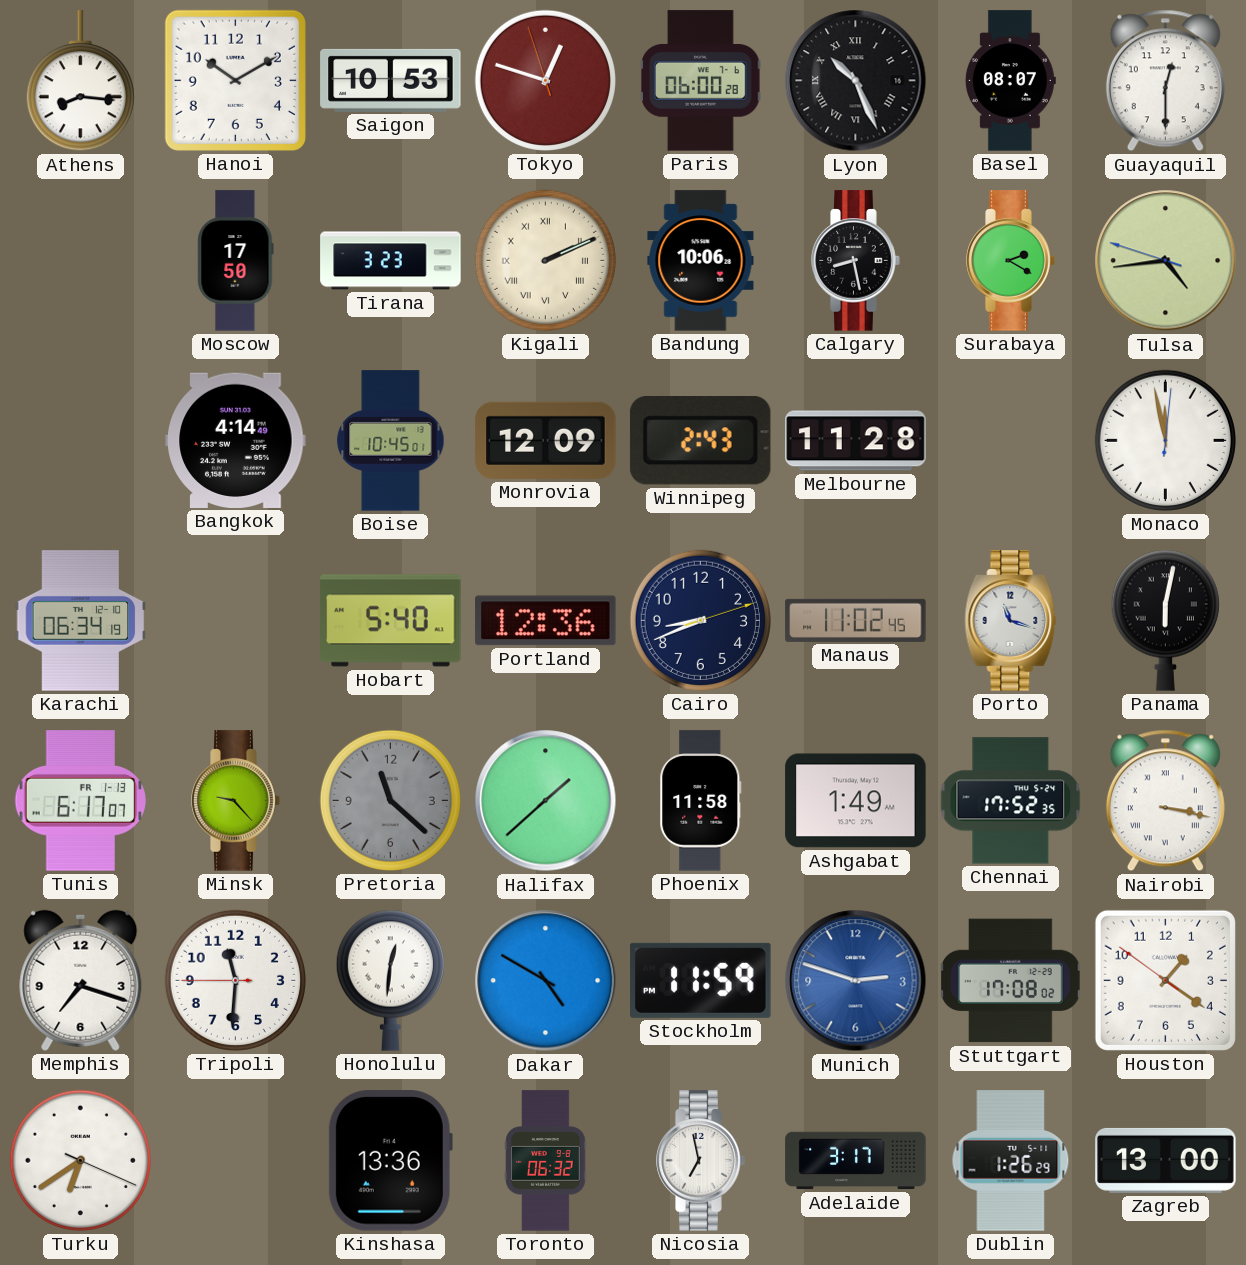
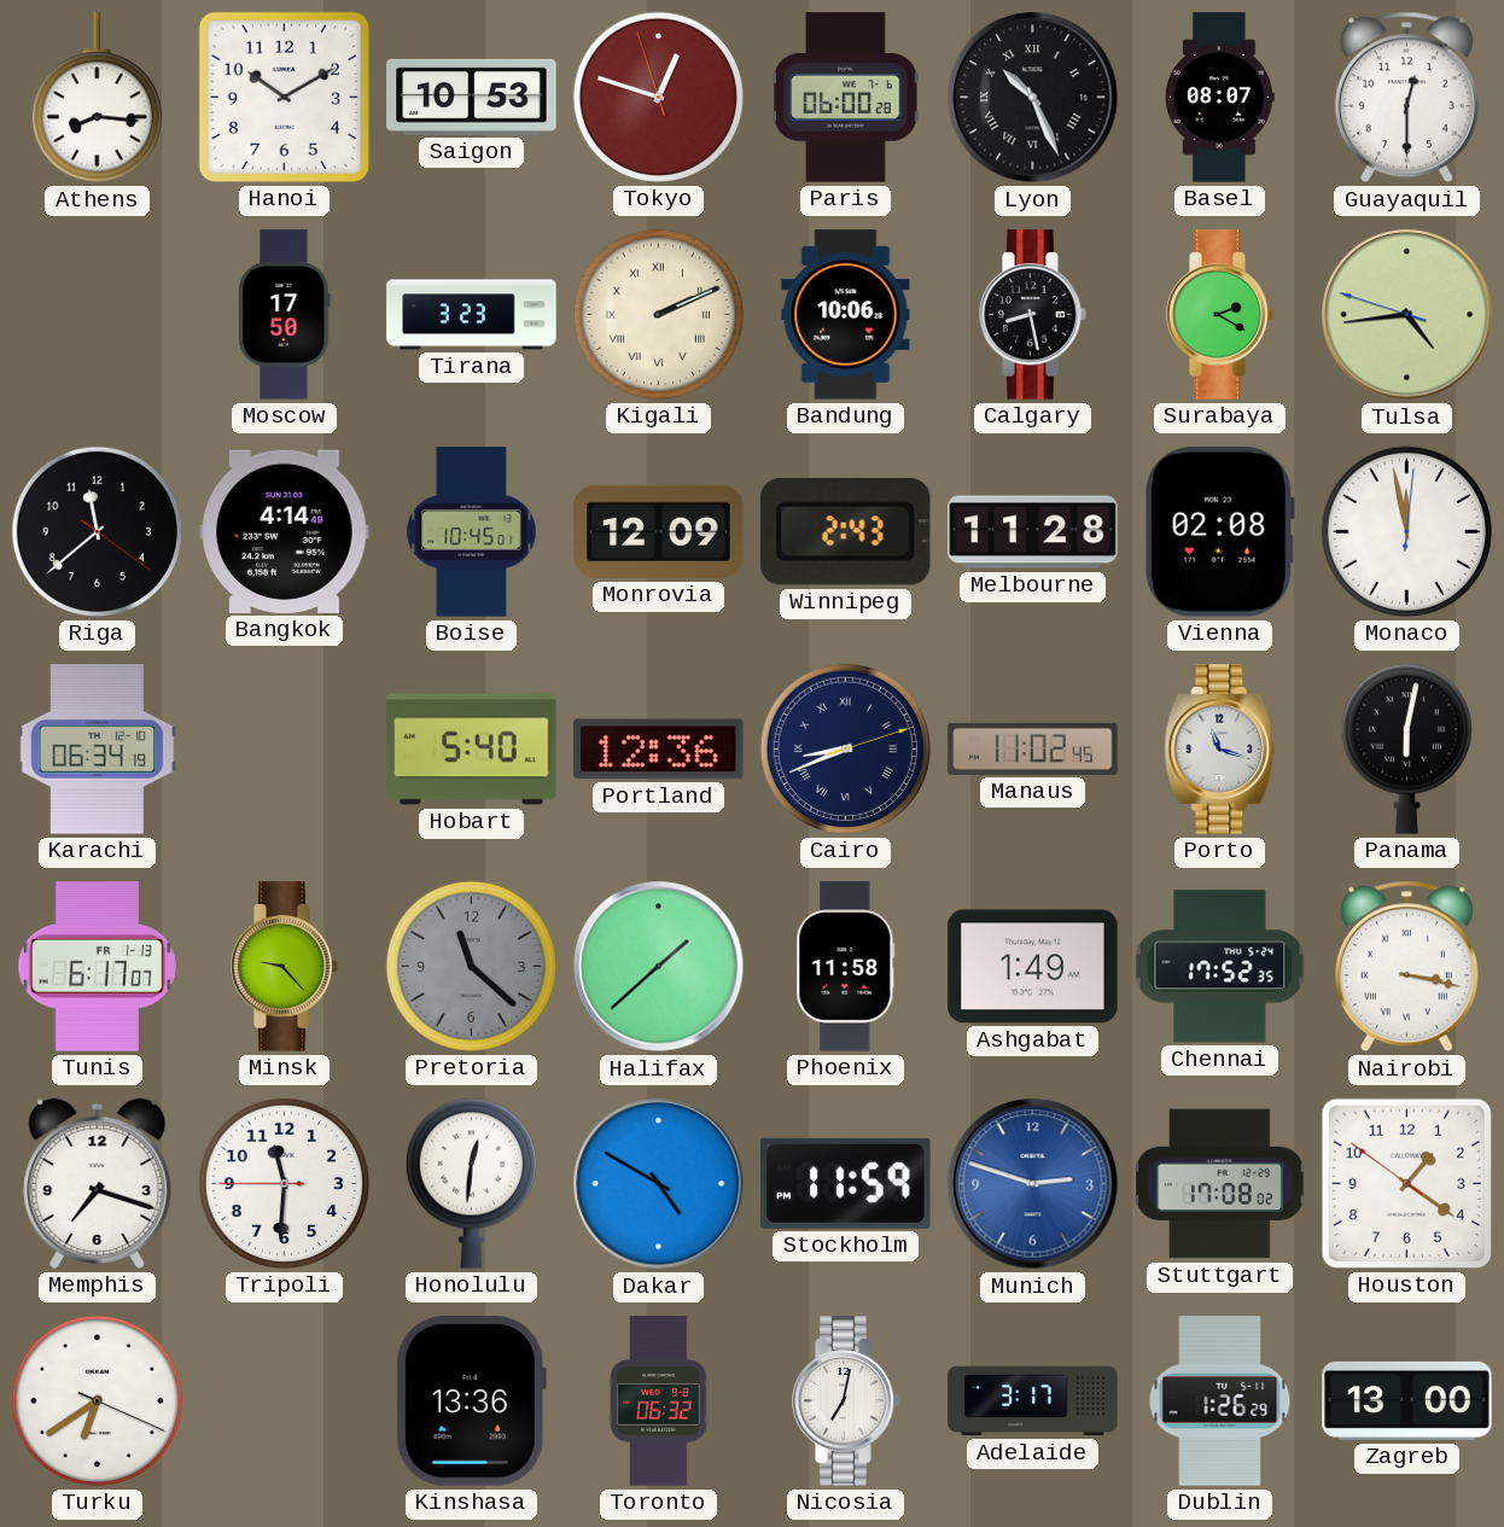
Riga: none -> 11:38
Vienna: none -> 02:08
Cairo numerals: Arabic -> Roman
Nicosia: 6:58 -> 7:02
